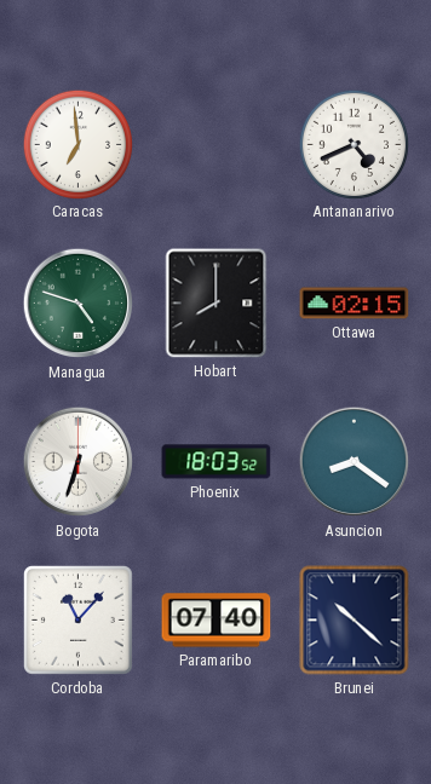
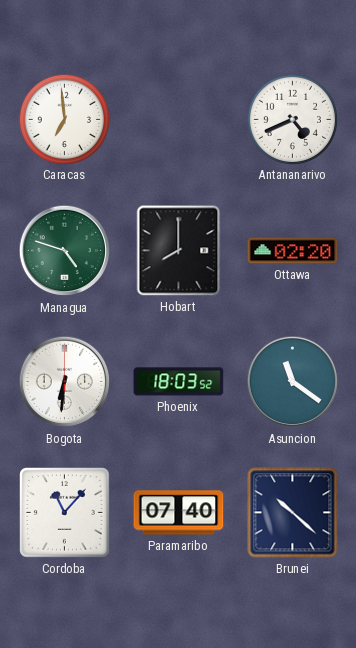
Ottawa: 02:15 -> 02:20
Bogota: 6:33 -> 6:31
Asuncion: 8:21 -> 11:21
